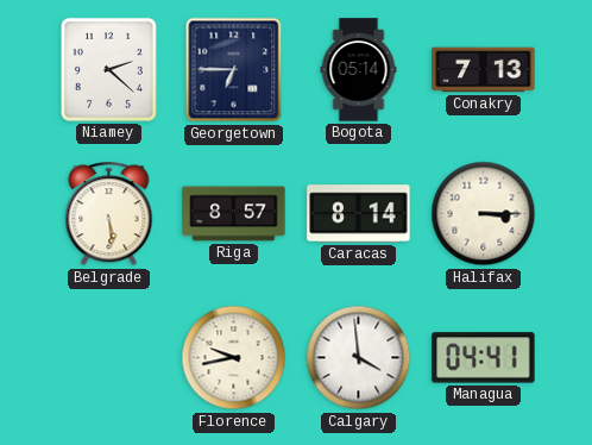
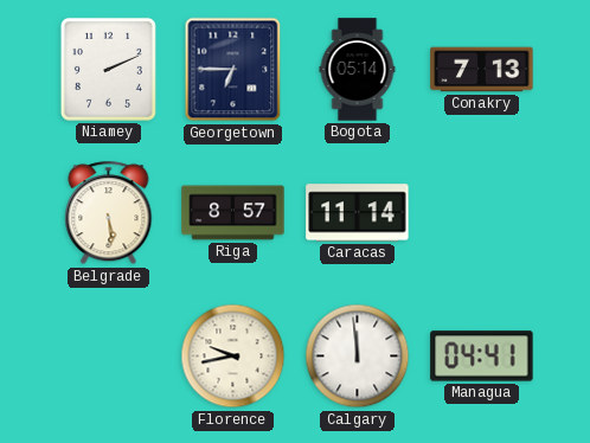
Niamey: 2:22 -> 2:11
Caracas: 8:14 -> 11:14
Halifax: 3:15 -> none
Calgary: 3:59 -> 11:59
